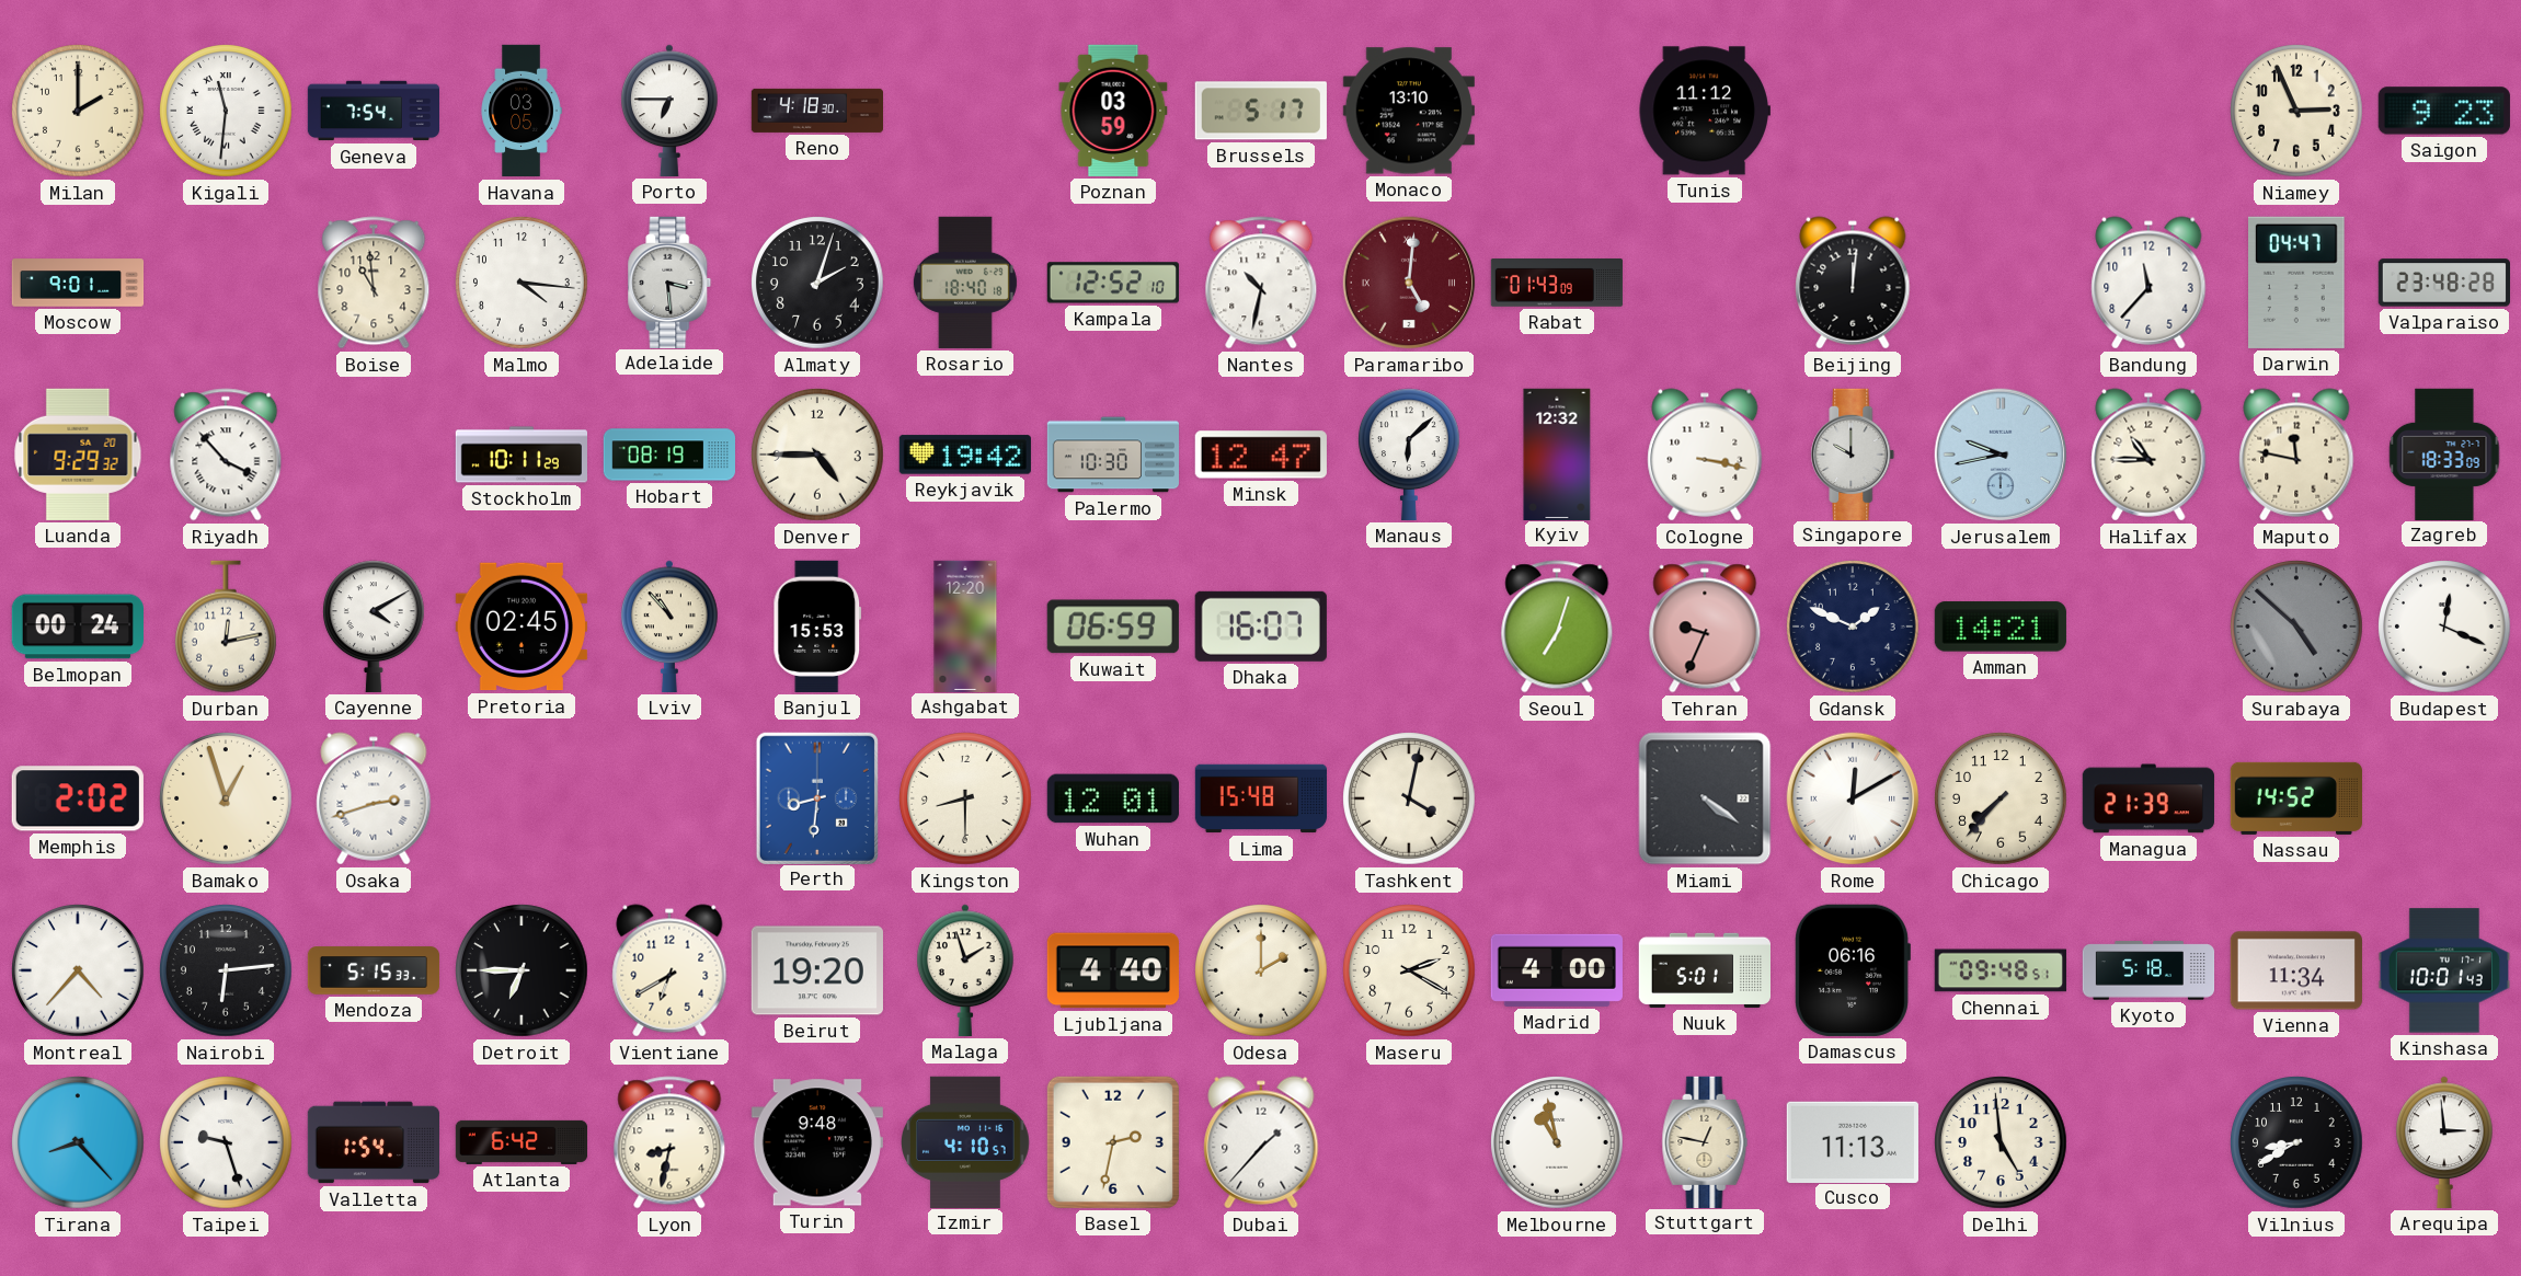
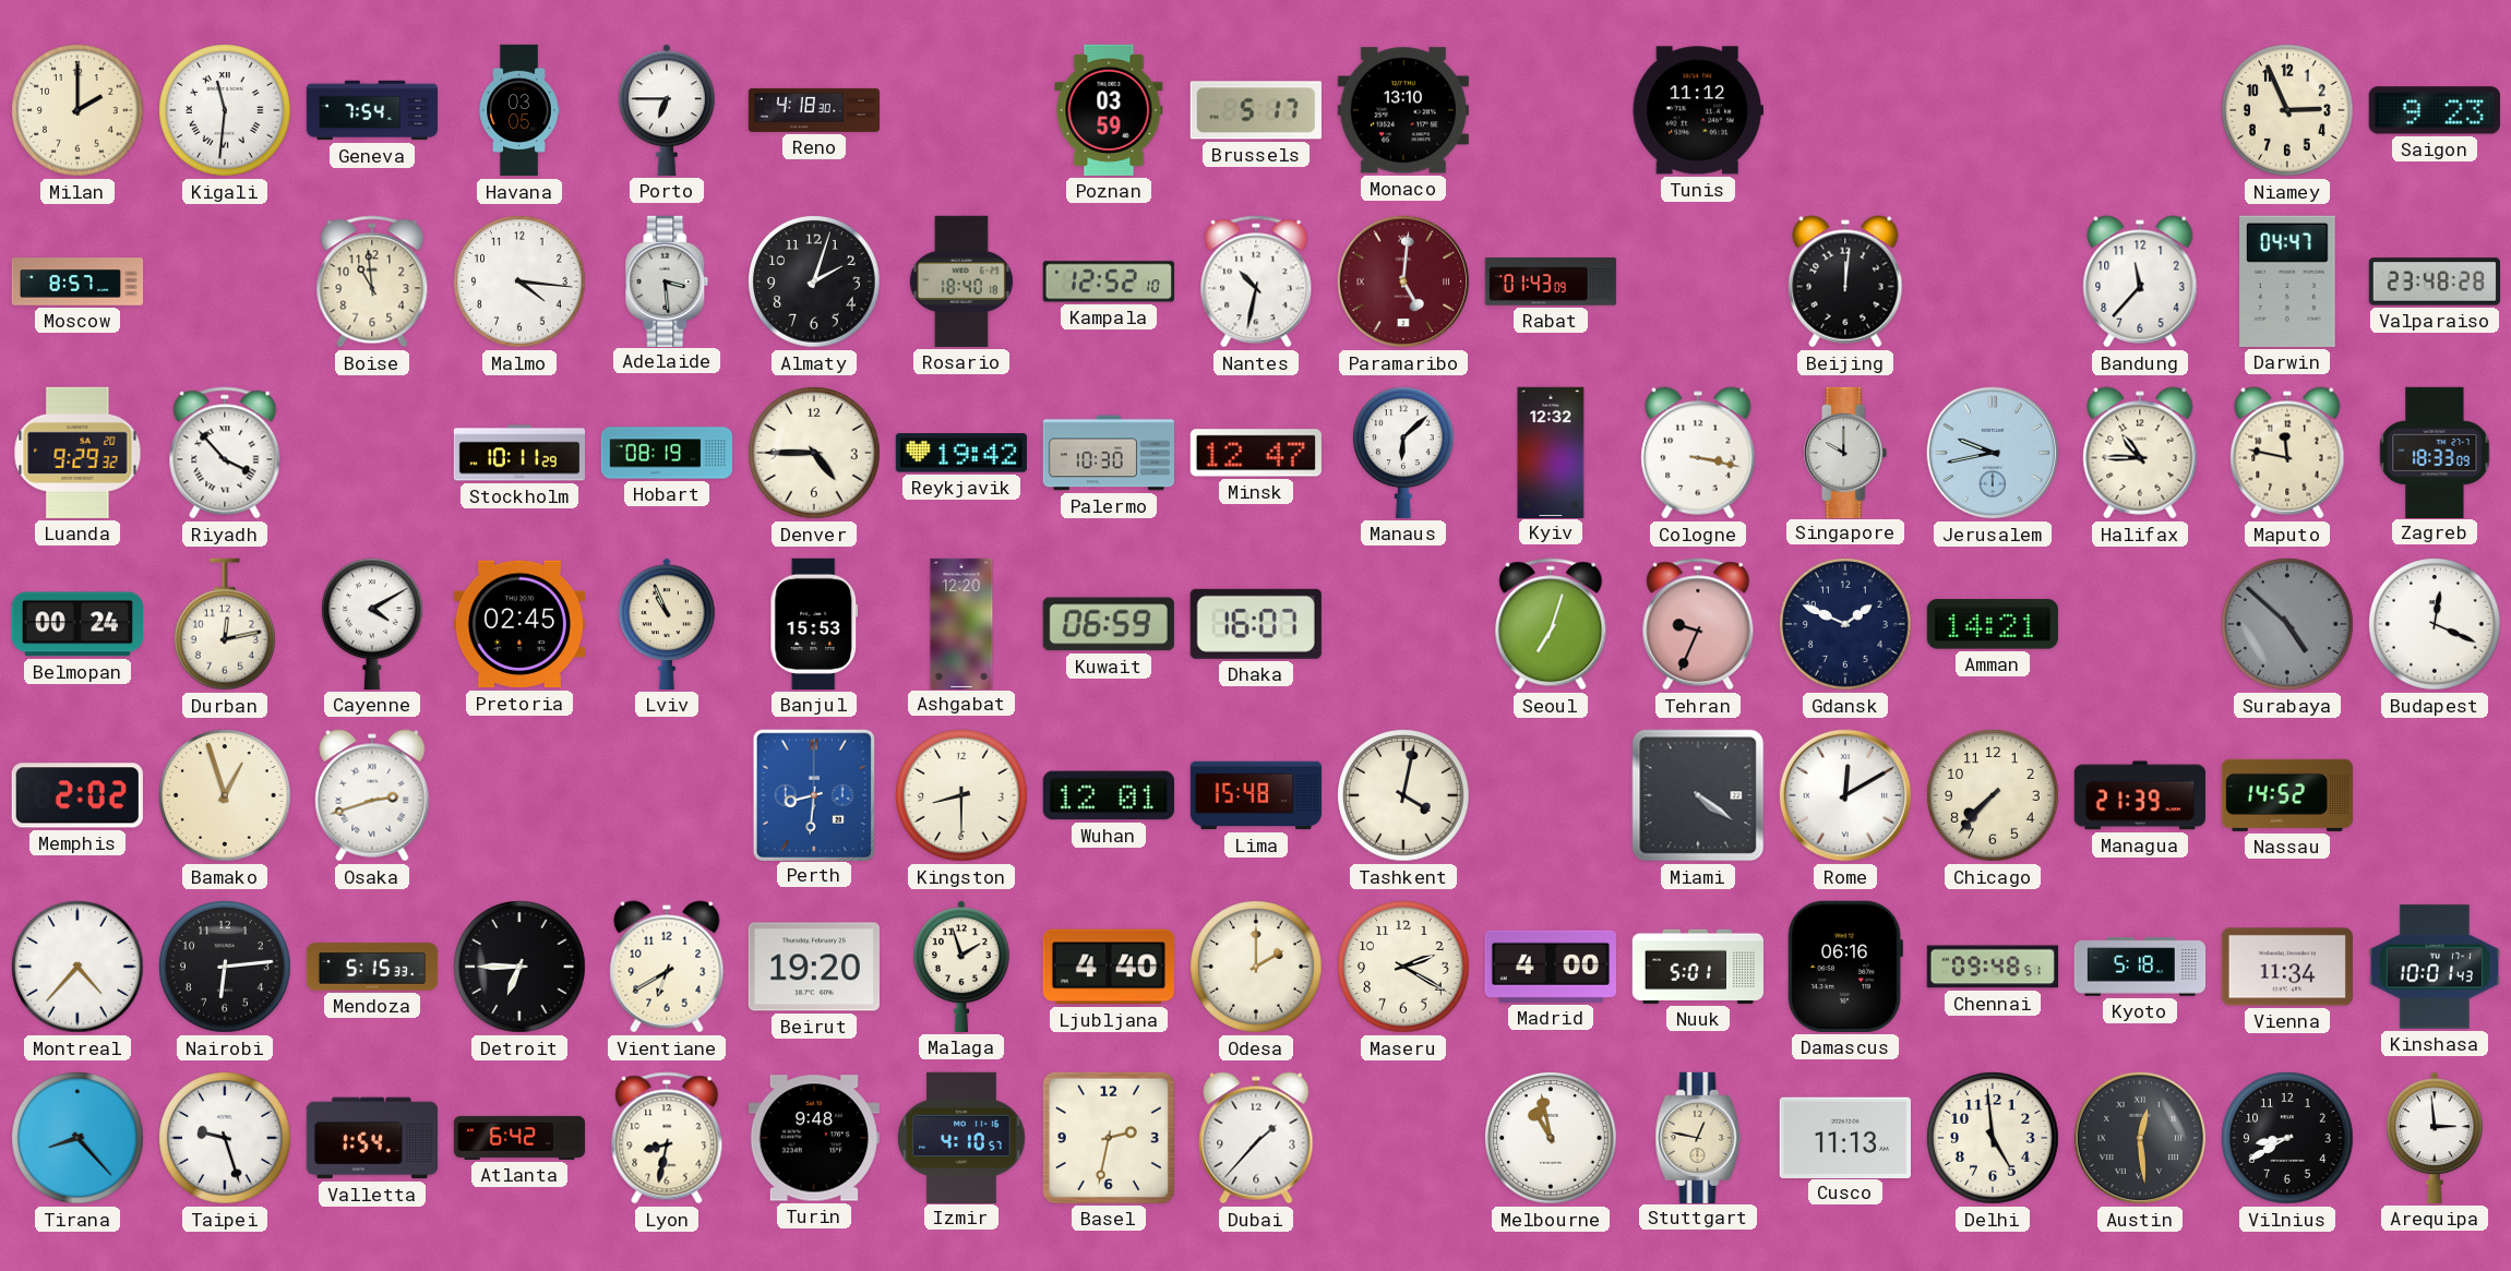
Moscow: 9:01 -> 8:57
Lviv: 10:53 -> 10:56
Austin: none -> 12:29
